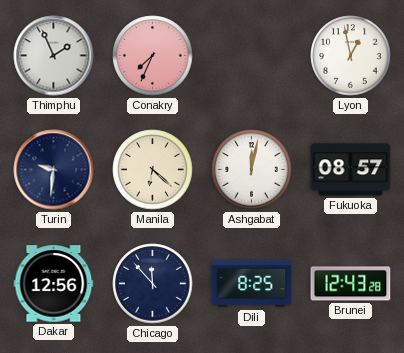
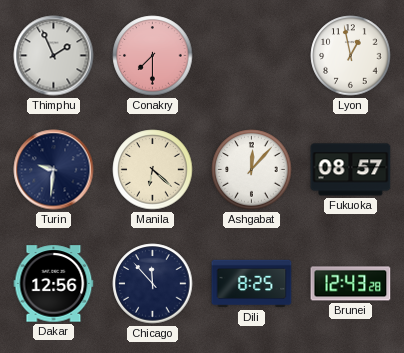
Conakry: 7:34 -> 7:30
Ashgabat: 12:02 -> 12:07
